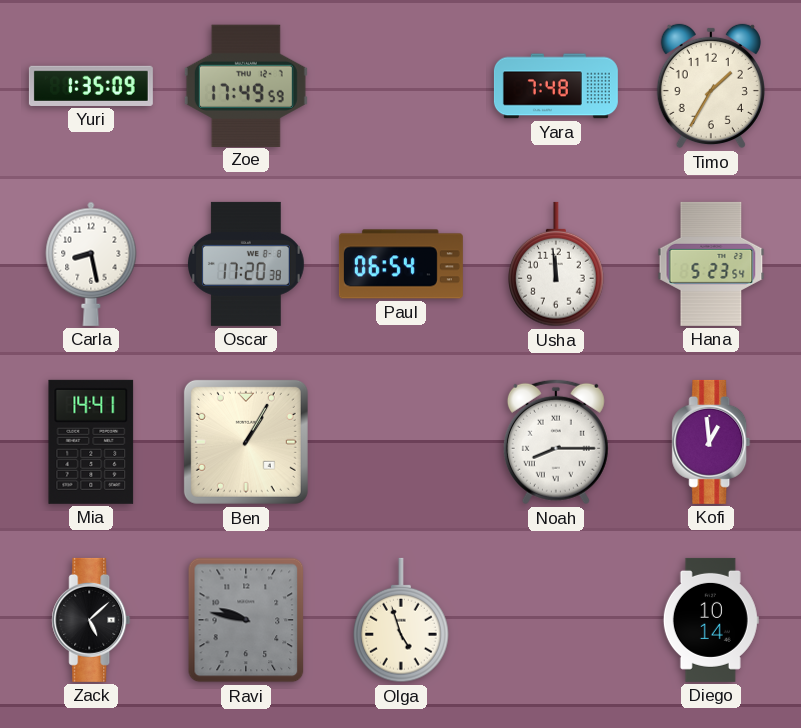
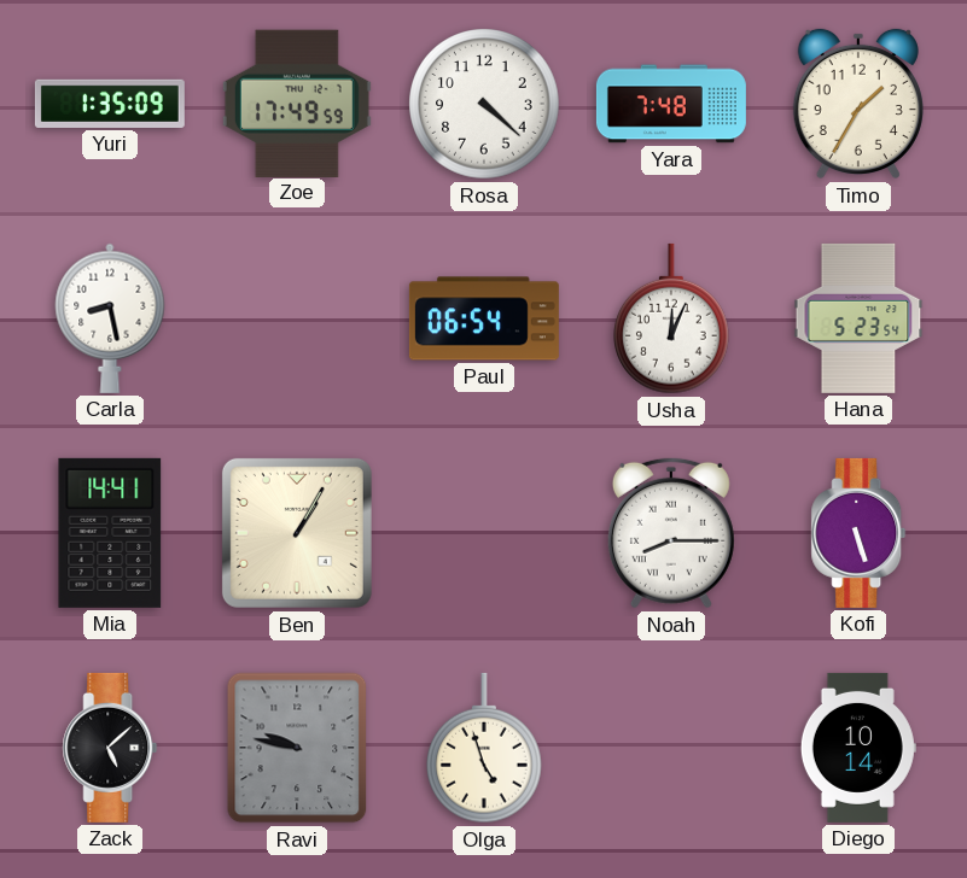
Rosa: none -> 4:22
Oscar: 17:20 -> none
Usha: 11:59 -> 12:04
Kofi: 12:59 -> 5:27
